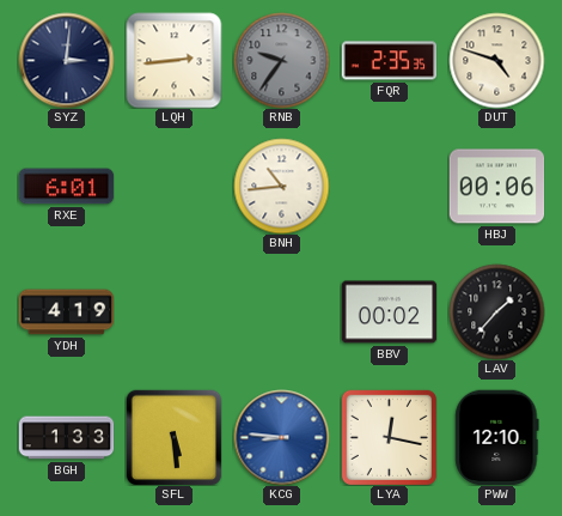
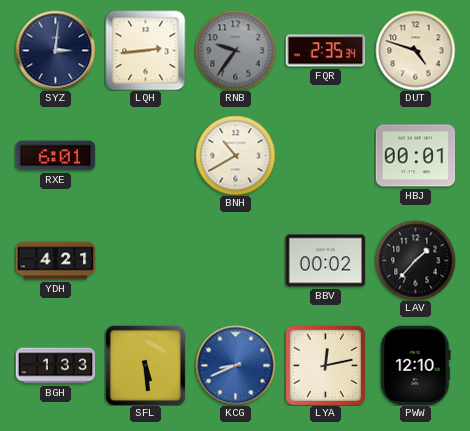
FQR: 2:35:35 -> 2:35:34
BNH: 10:44 -> 10:40
HBJ: 00:06 -> 00:01
YDH: 4:19 -> 4:21
KCG: 8:46 -> 8:41
LYA: 12:17 -> 12:13
